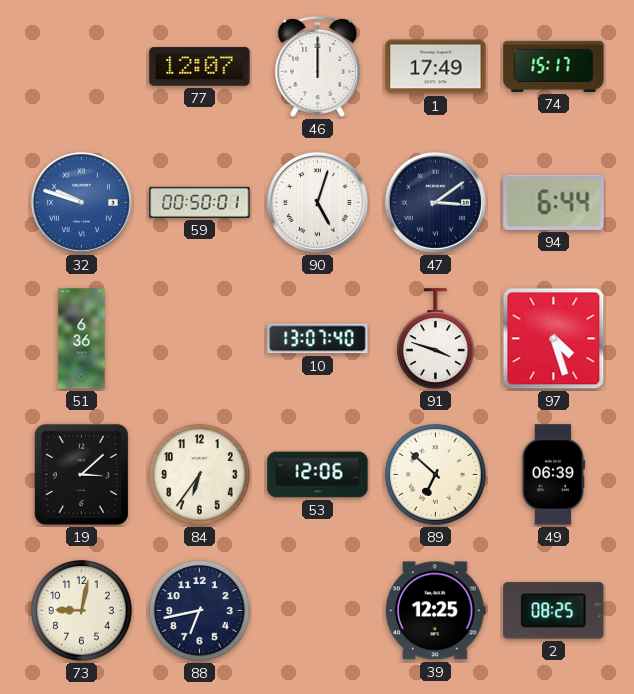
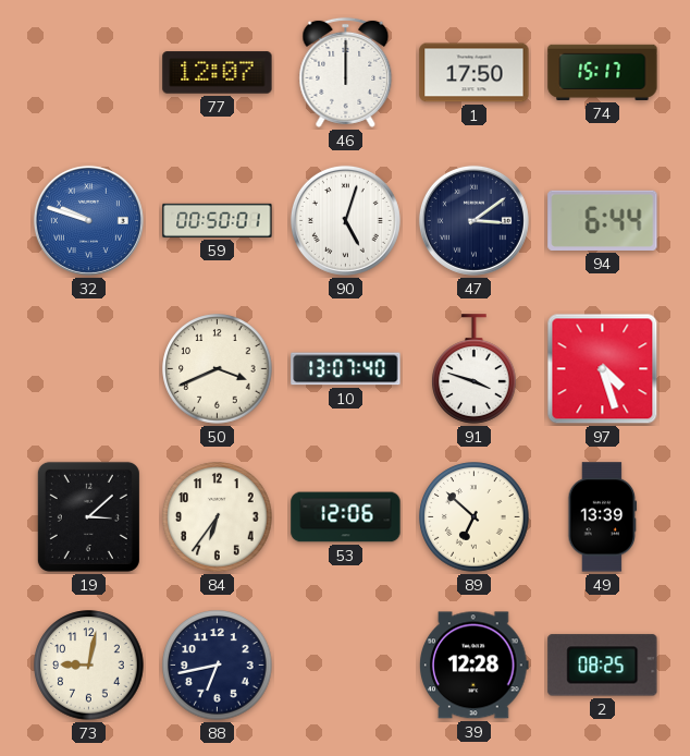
1: 17:49 -> 17:50
51: 6:36 -> none
50: none -> 3:41
49: 06:39 -> 13:39
39: 12:25 -> 12:28
